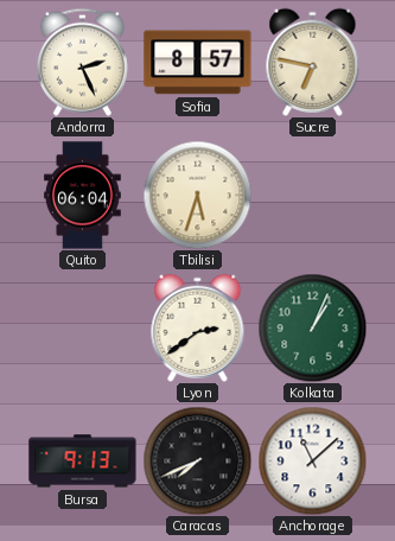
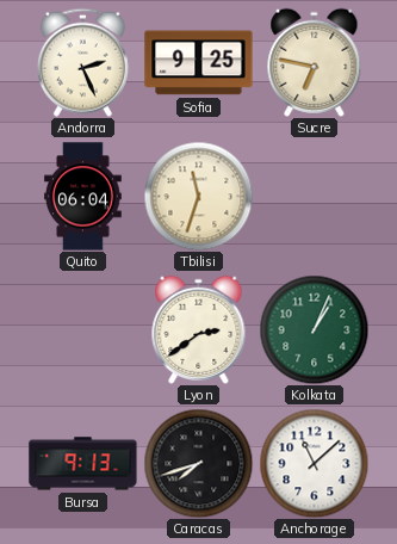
Sofia: 8:57 -> 9:25
Tbilisi: 5:33 -> 11:33
Caracas: 7:41 -> 7:42
